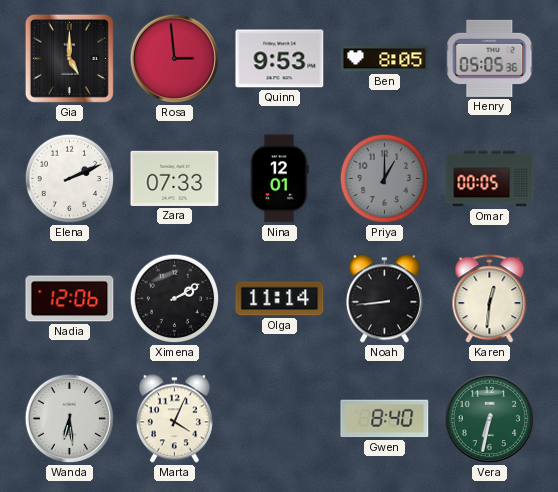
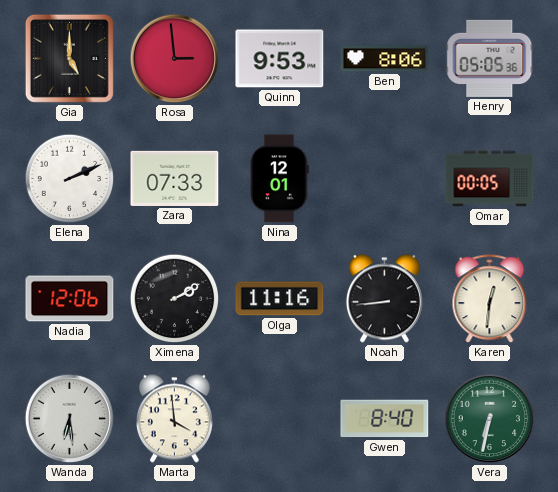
Ben: 8:05 -> 8:06
Priya: 1:00 -> none
Olga: 11:14 -> 11:16
Marta: 4:04 -> 3:59
